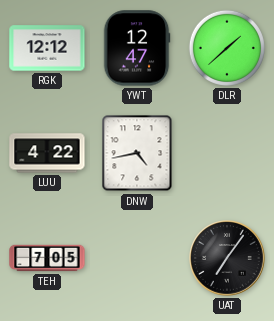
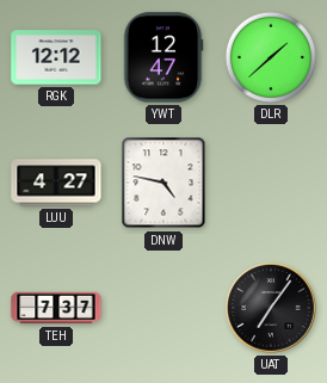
LUU: 4:22 -> 4:27
DNW: 4:43 -> 4:47
TEH: 7:05 -> 7:37
